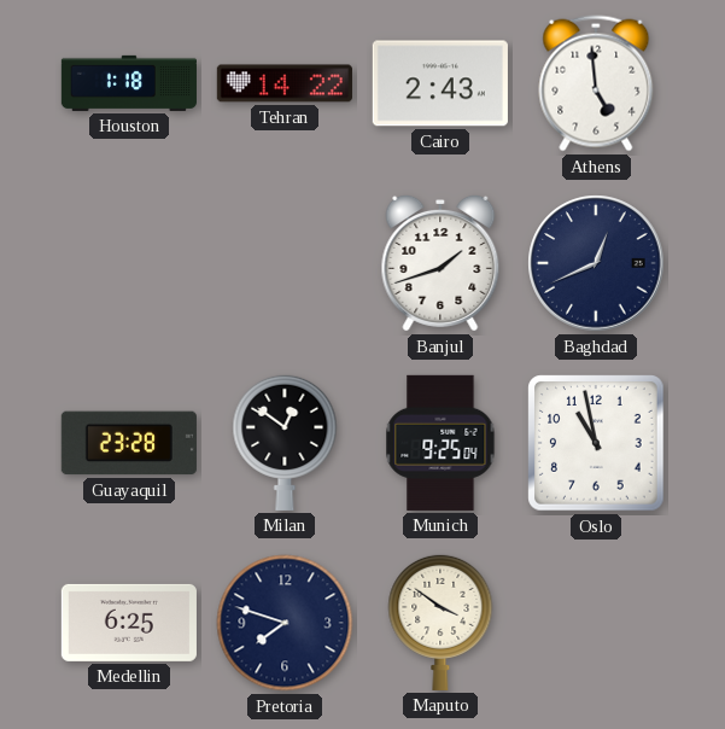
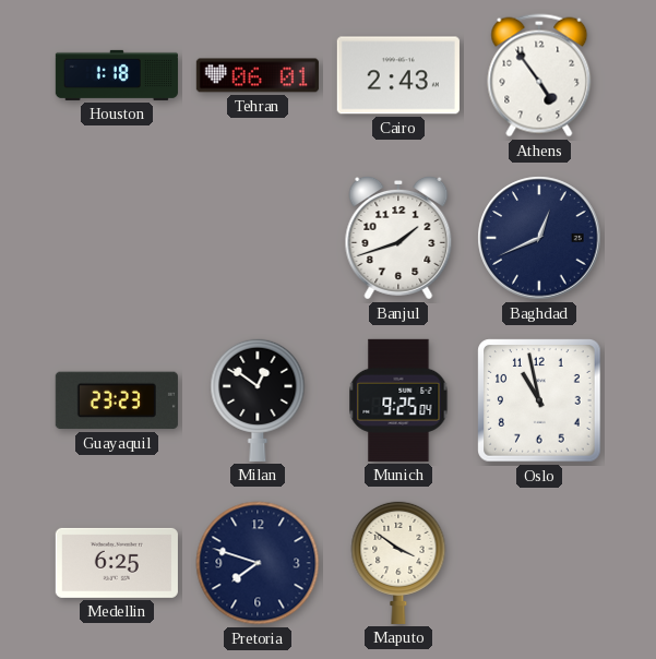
Tehran: 14:22 -> 06:01
Athens: 4:59 -> 4:54
Guayaquil: 23:28 -> 23:23
